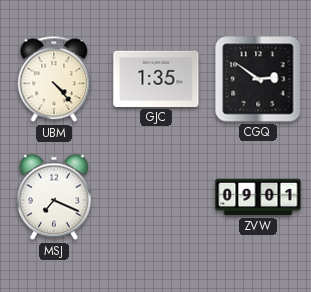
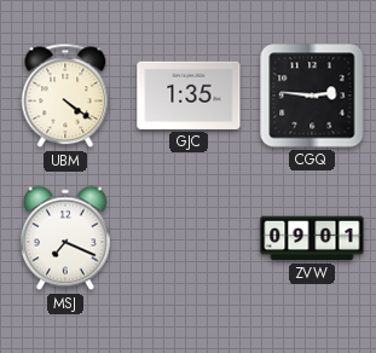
UBM: 4:23 -> 4:21
CGQ: 2:51 -> 2:46
